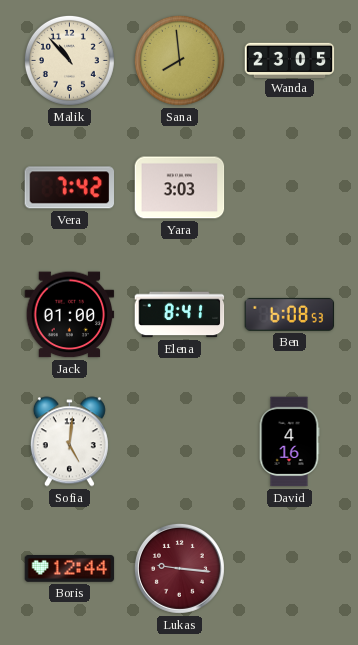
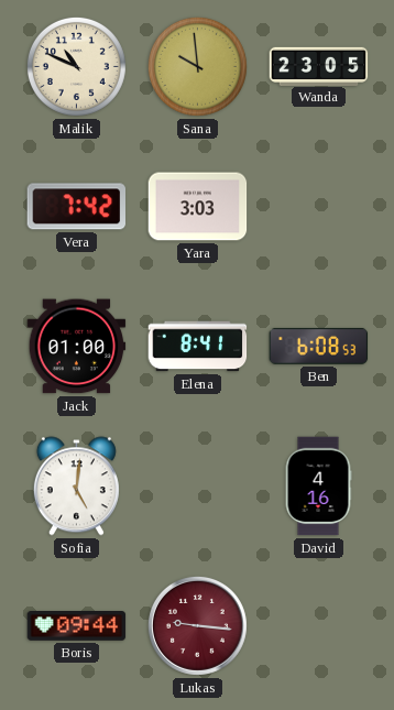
Malik: 10:53 -> 10:49
Sana: 7:59 -> 9:59
Boris: 12:44 -> 09:44
